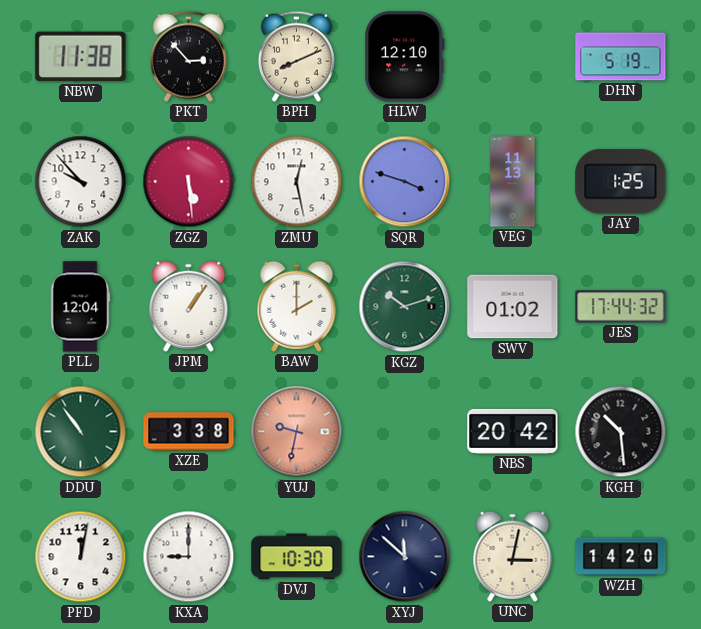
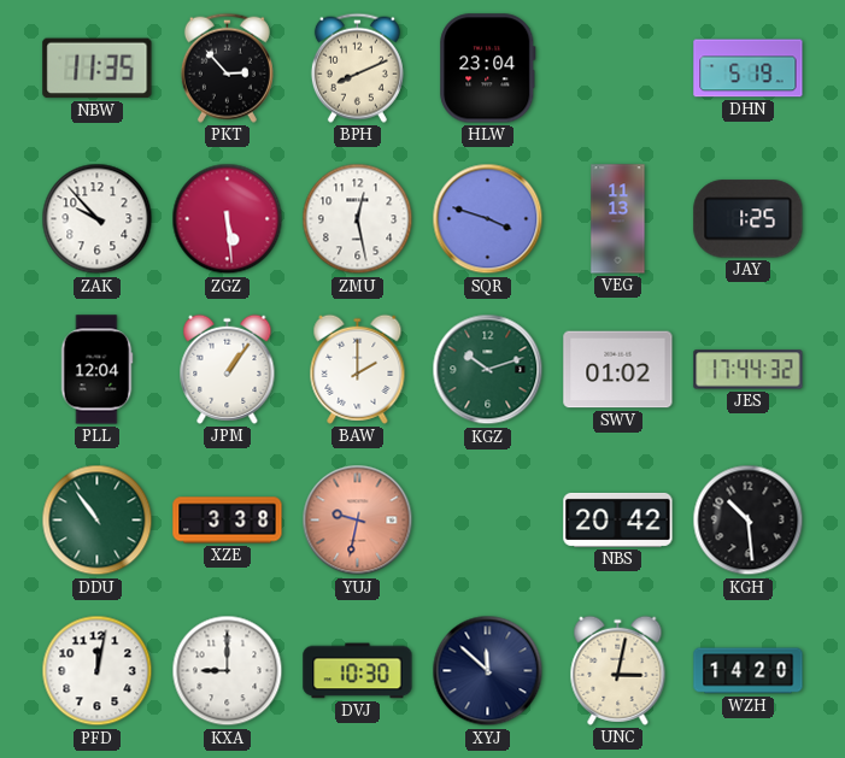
NBW: 11:38 -> 11:35
HLW: 12:10 -> 23:04
